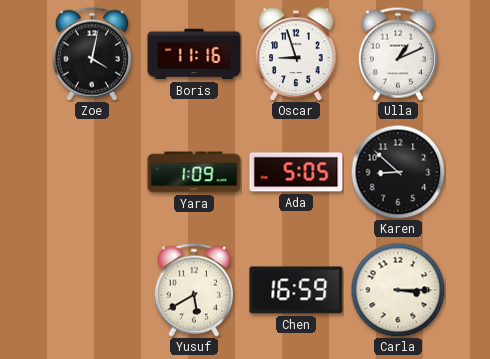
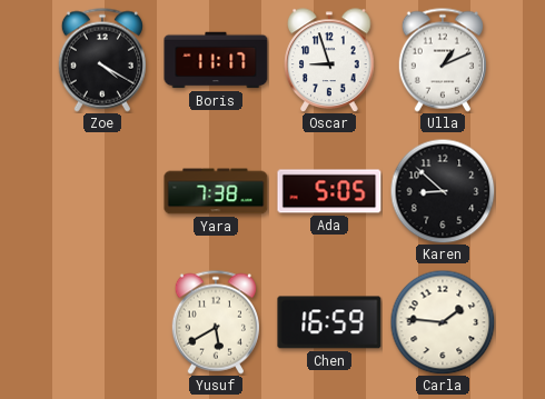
Zoe: 4:02 -> 4:20
Boris: 11:16 -> 11:17
Yara: 1:09 -> 7:38
Carla: 3:15 -> 1:46
